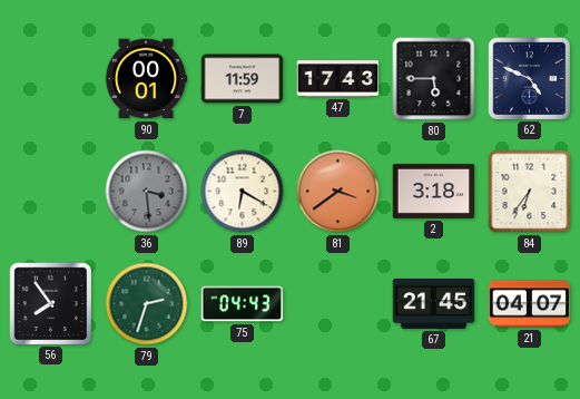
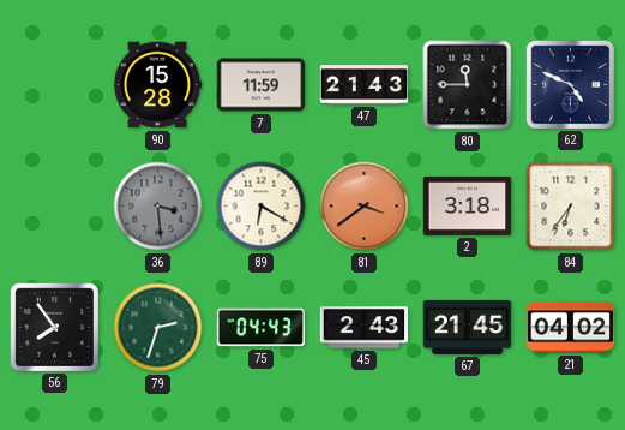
90: 00:01 -> 15:28
47: 17:43 -> 21:43
80: 5:45 -> 11:45
45: none -> 2:43
21: 04:07 -> 04:02
